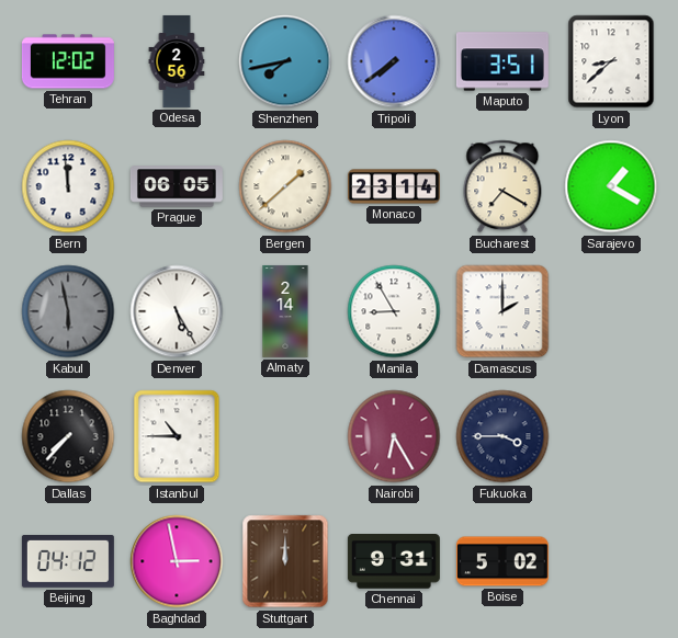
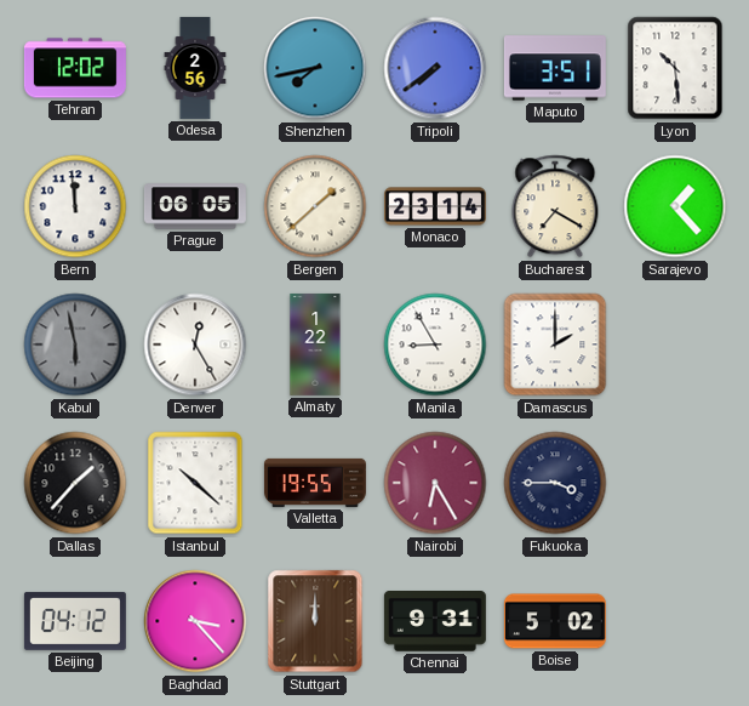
Lyon: 8:38 -> 10:29
Sarajevo: 1:20 -> 1:23
Denver: 5:25 -> 12:25
Almaty: 2:14 -> 1:22
Dallas: 7:37 -> 1:37
Istanbul: 10:45 -> 10:22
Valletta: none -> 19:55
Baghdad: 2:58 -> 3:23
